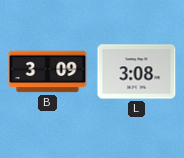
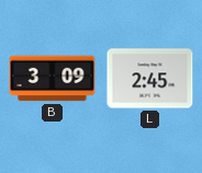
L: 3:08 -> 2:45
